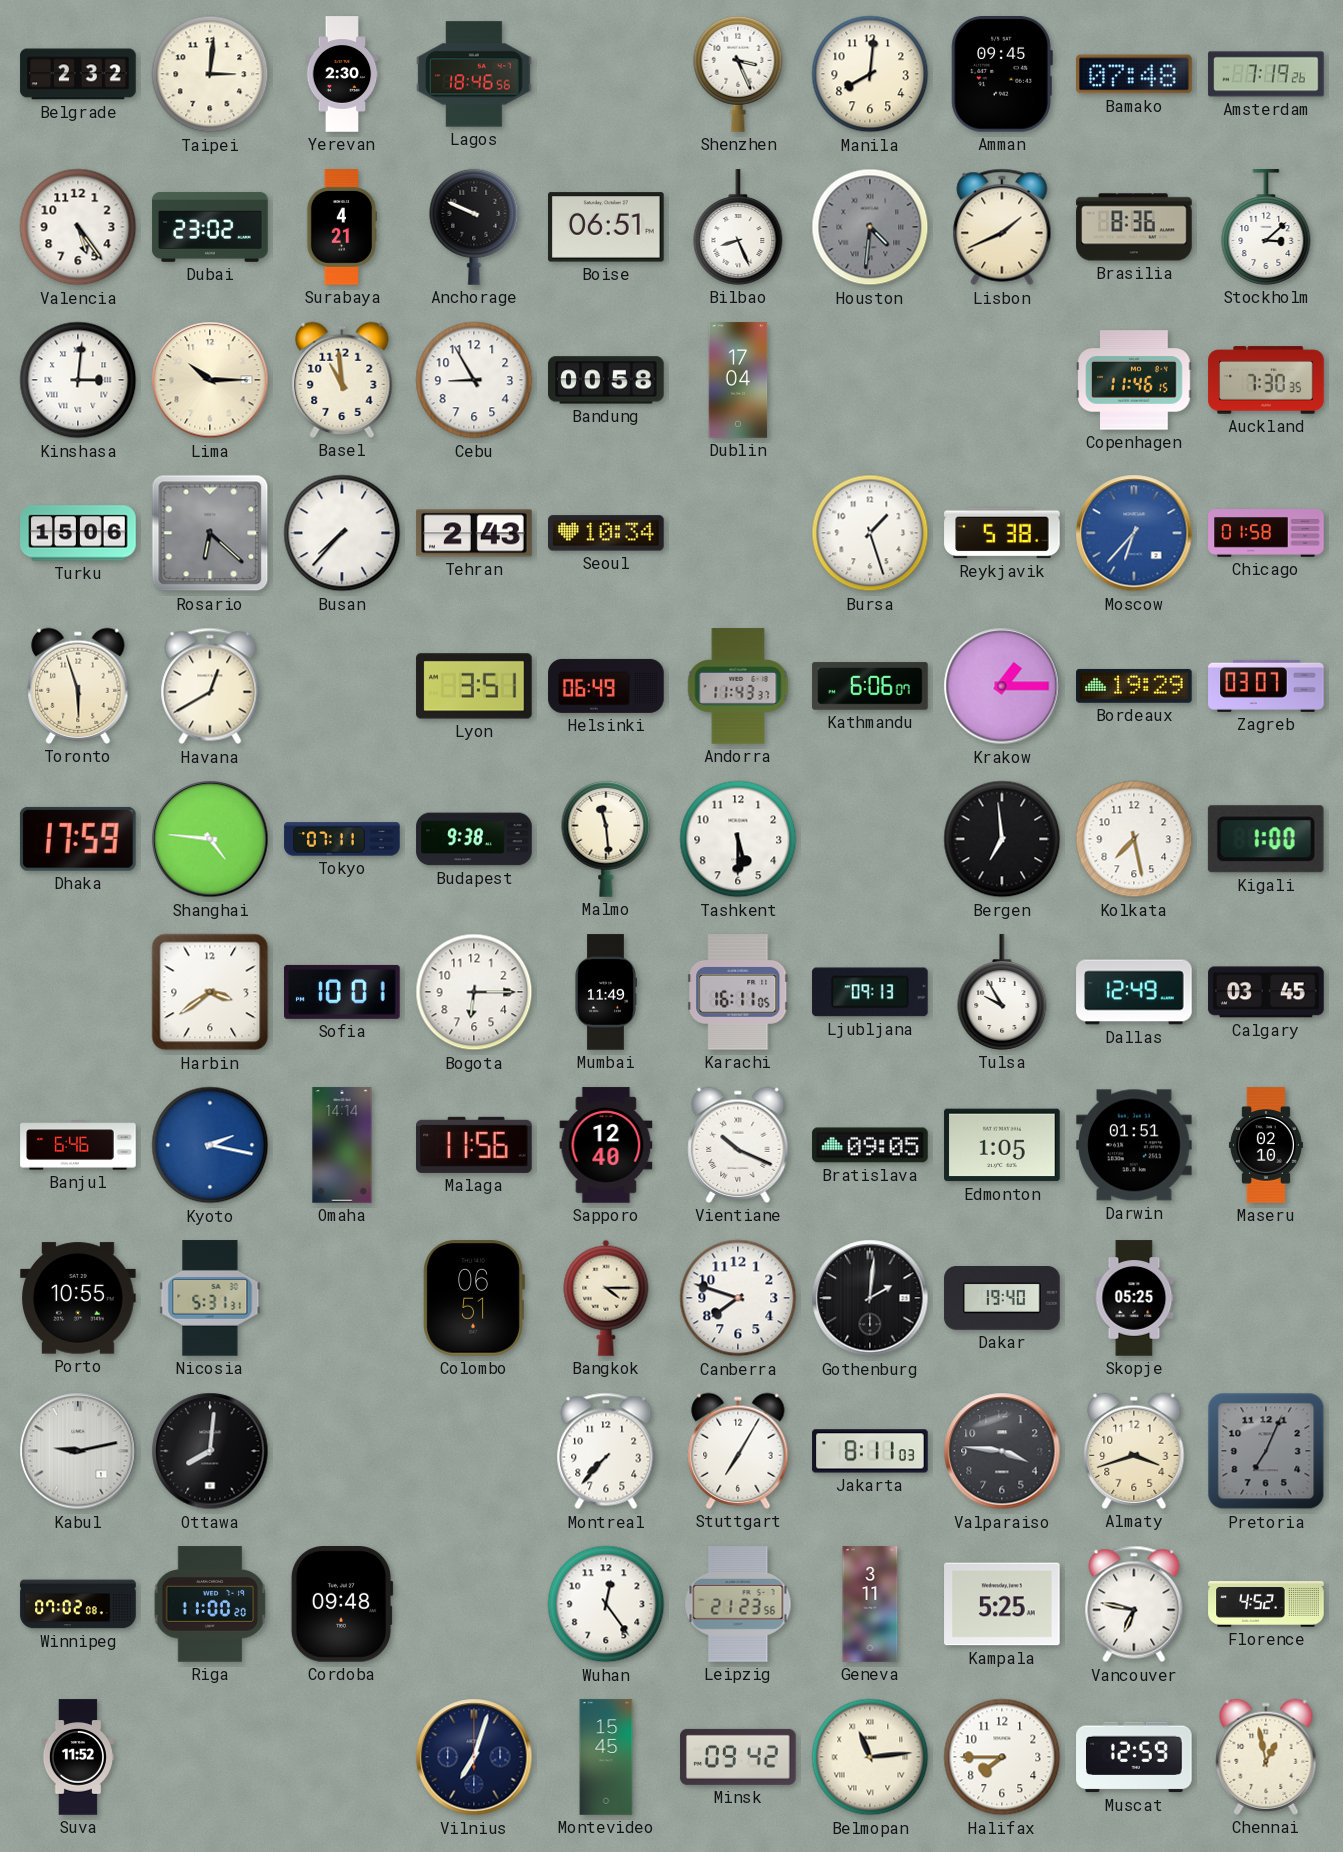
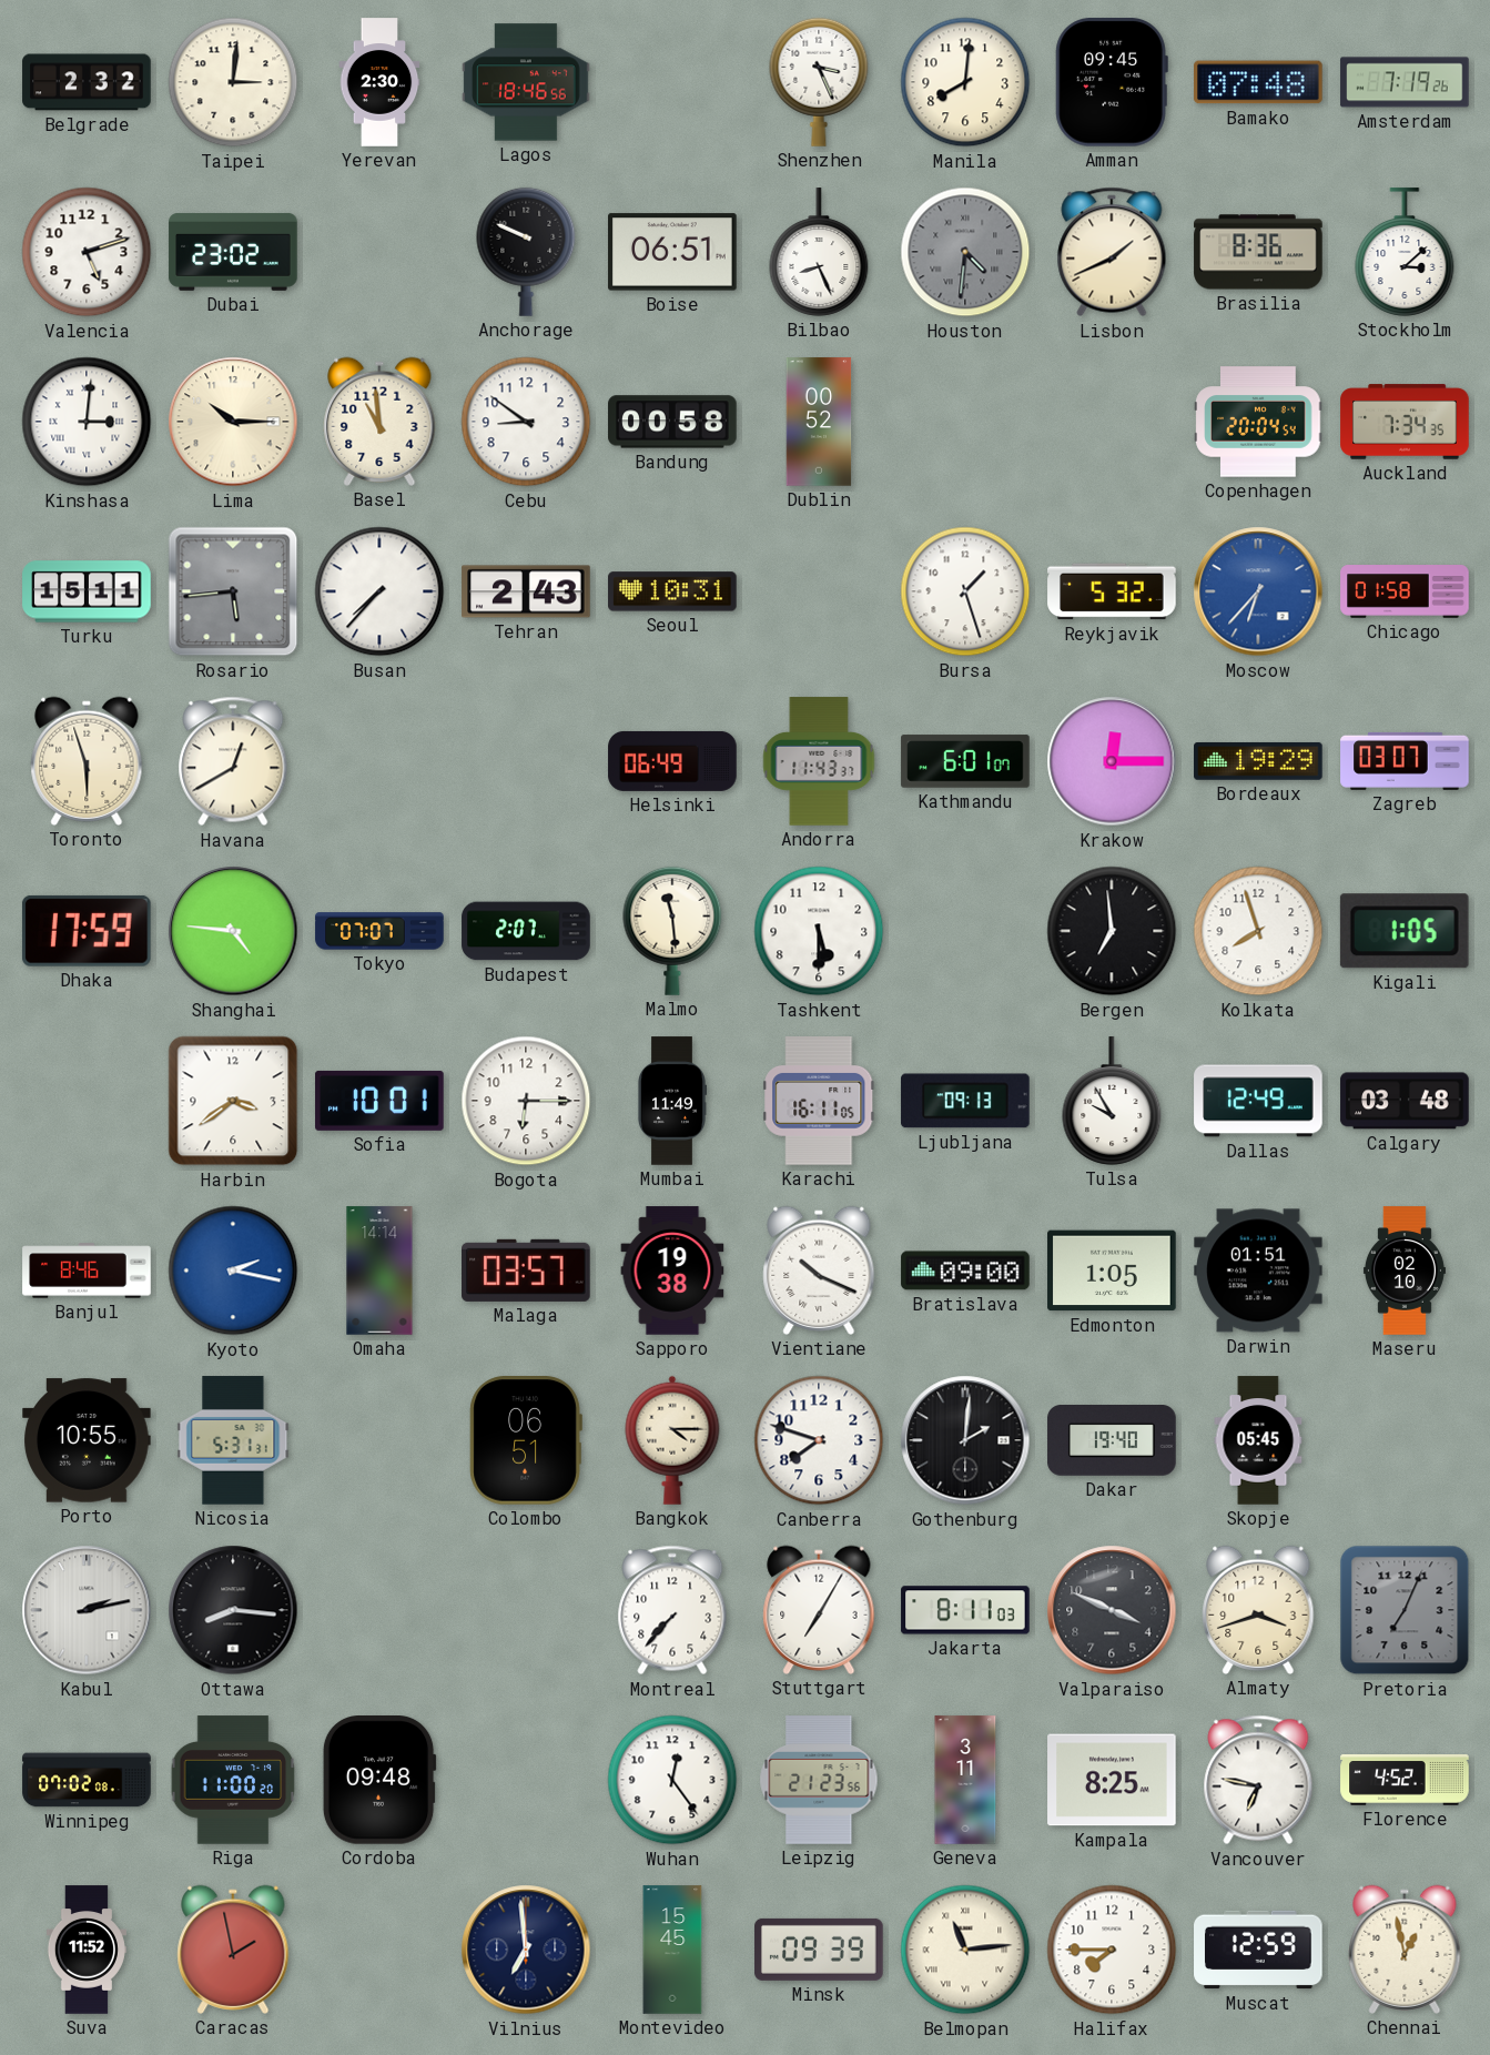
Valencia: 5:24 -> 5:12
Surabaya: 4:21 -> none
Cebu: 8:55 -> 8:51
Dublin: 17:04 -> 00:52
Copenhagen: 11:46 -> 20:04
Auckland: 7:30 -> 7:34
Turku: 15:06 -> 15:11
Rosario: 6:22 -> 5:44
Seoul: 10:34 -> 10:31
Reykjavik: 5:38 -> 5:32
Lyon: 3:51 -> none
Kathmandu: 6:06 -> 6:01
Krakow: 1:15 -> 12:15
Tokyo: 07:11 -> 07:07
Budapest: 9:38 -> 2:07
Kolkata: 7:28 -> 7:57
Kigali: 1:00 -> 1:05
Calgary: 03:45 -> 03:48
Banjul: 6:46 -> 8:46
Malaga: 11:56 -> 03:57
Sapporo: 12:40 -> 19:38
Bratislava: 09:05 -> 09:00
Skopje: 05:25 -> 05:45
Kabul: 9:13 -> 2:13
Ottawa: 8:01 -> 8:16
Valparaiso: 3:46 -> 3:49
Kampala: 5:25 -> 8:25
Caracas: none -> 1:58
Vilnius: 7:03 -> 6:59
Minsk: 09:42 -> 09:39
